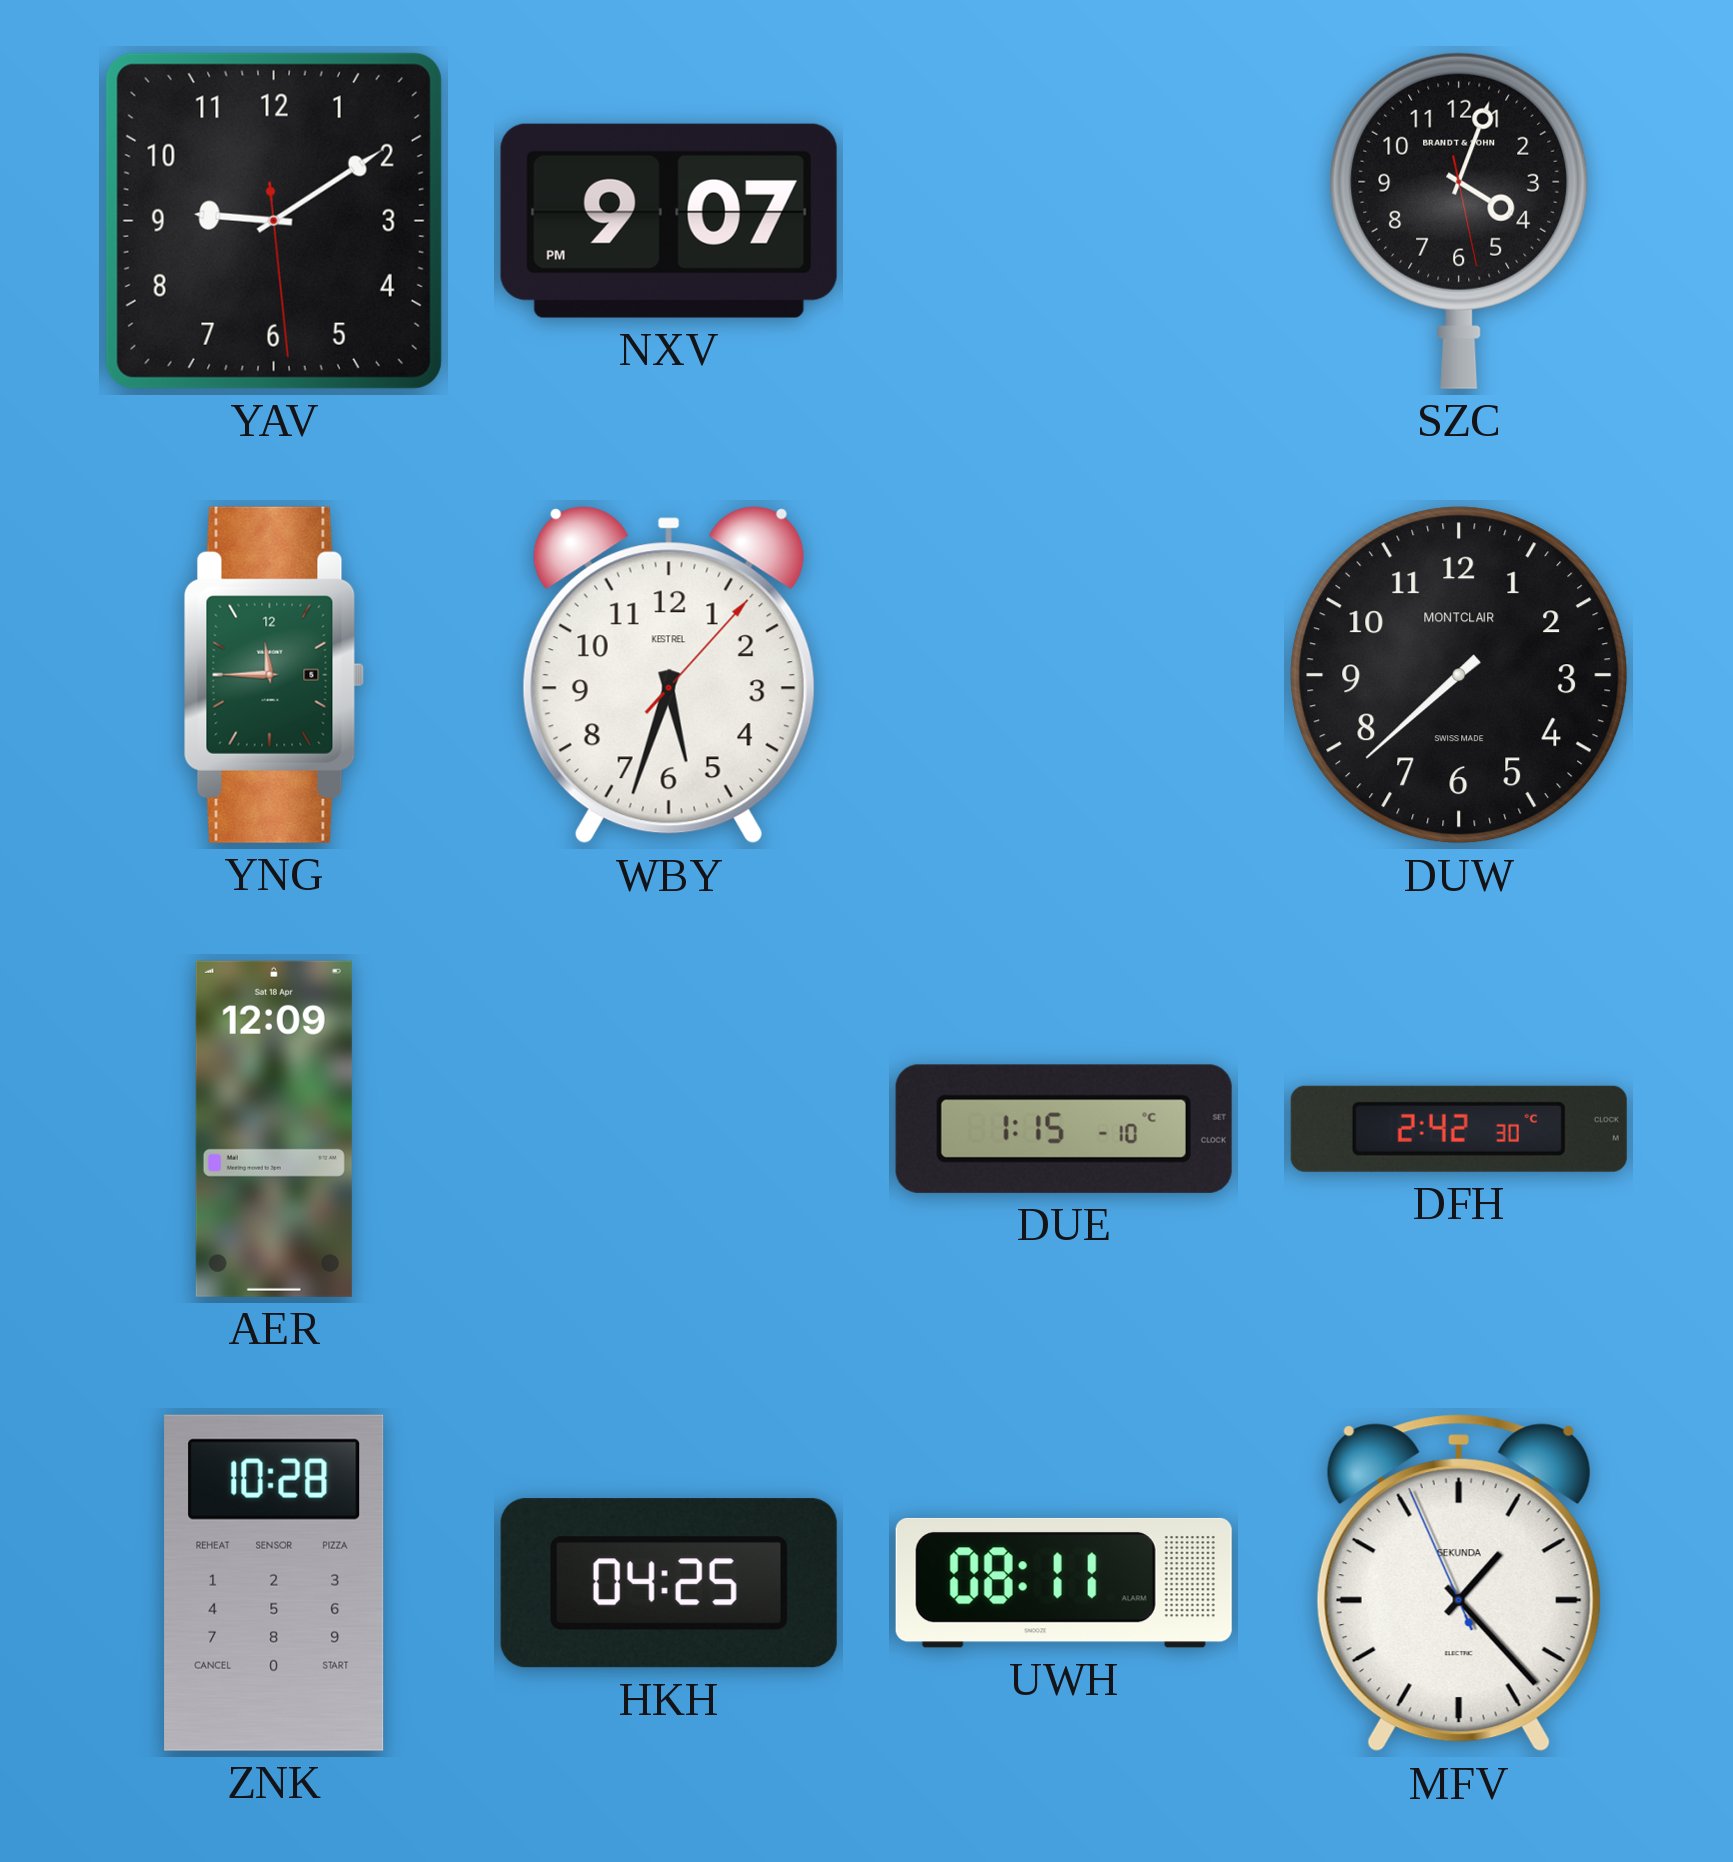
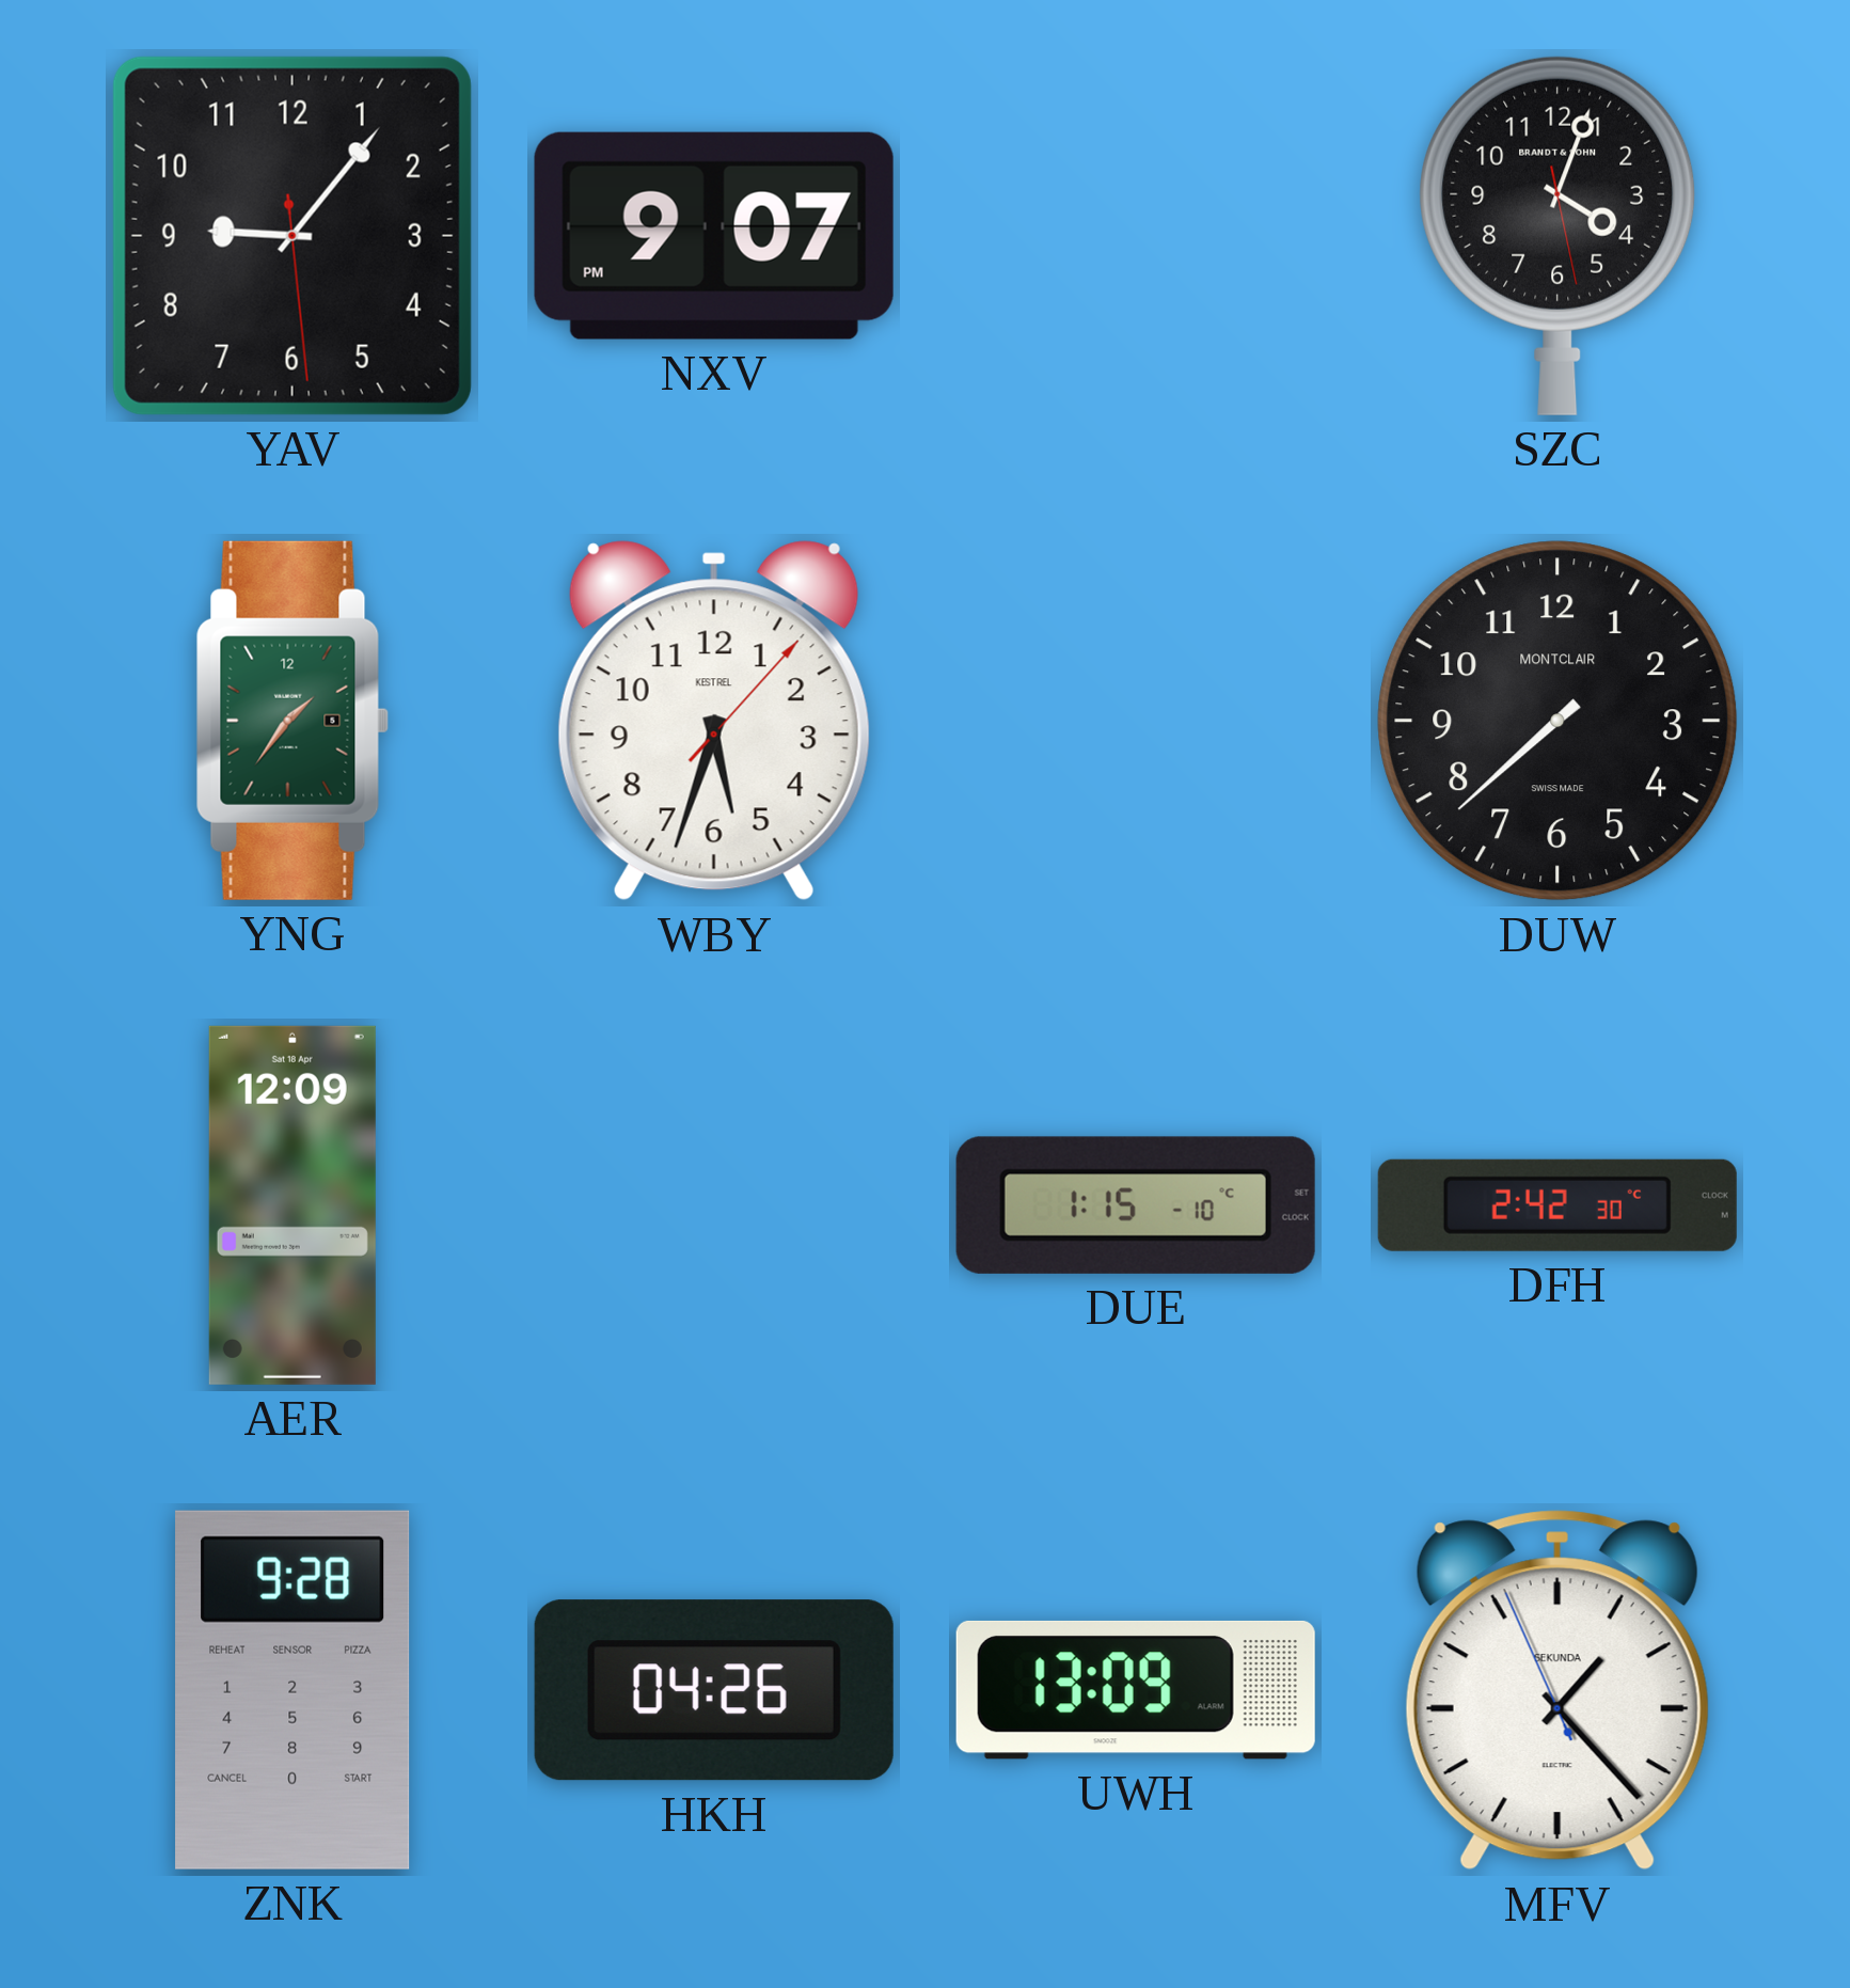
YAV: 9:09 -> 9:06
YNG: 11:45 -> 1:36
ZNK: 10:28 -> 9:28
HKH: 04:25 -> 04:26
UWH: 08:11 -> 13:09
